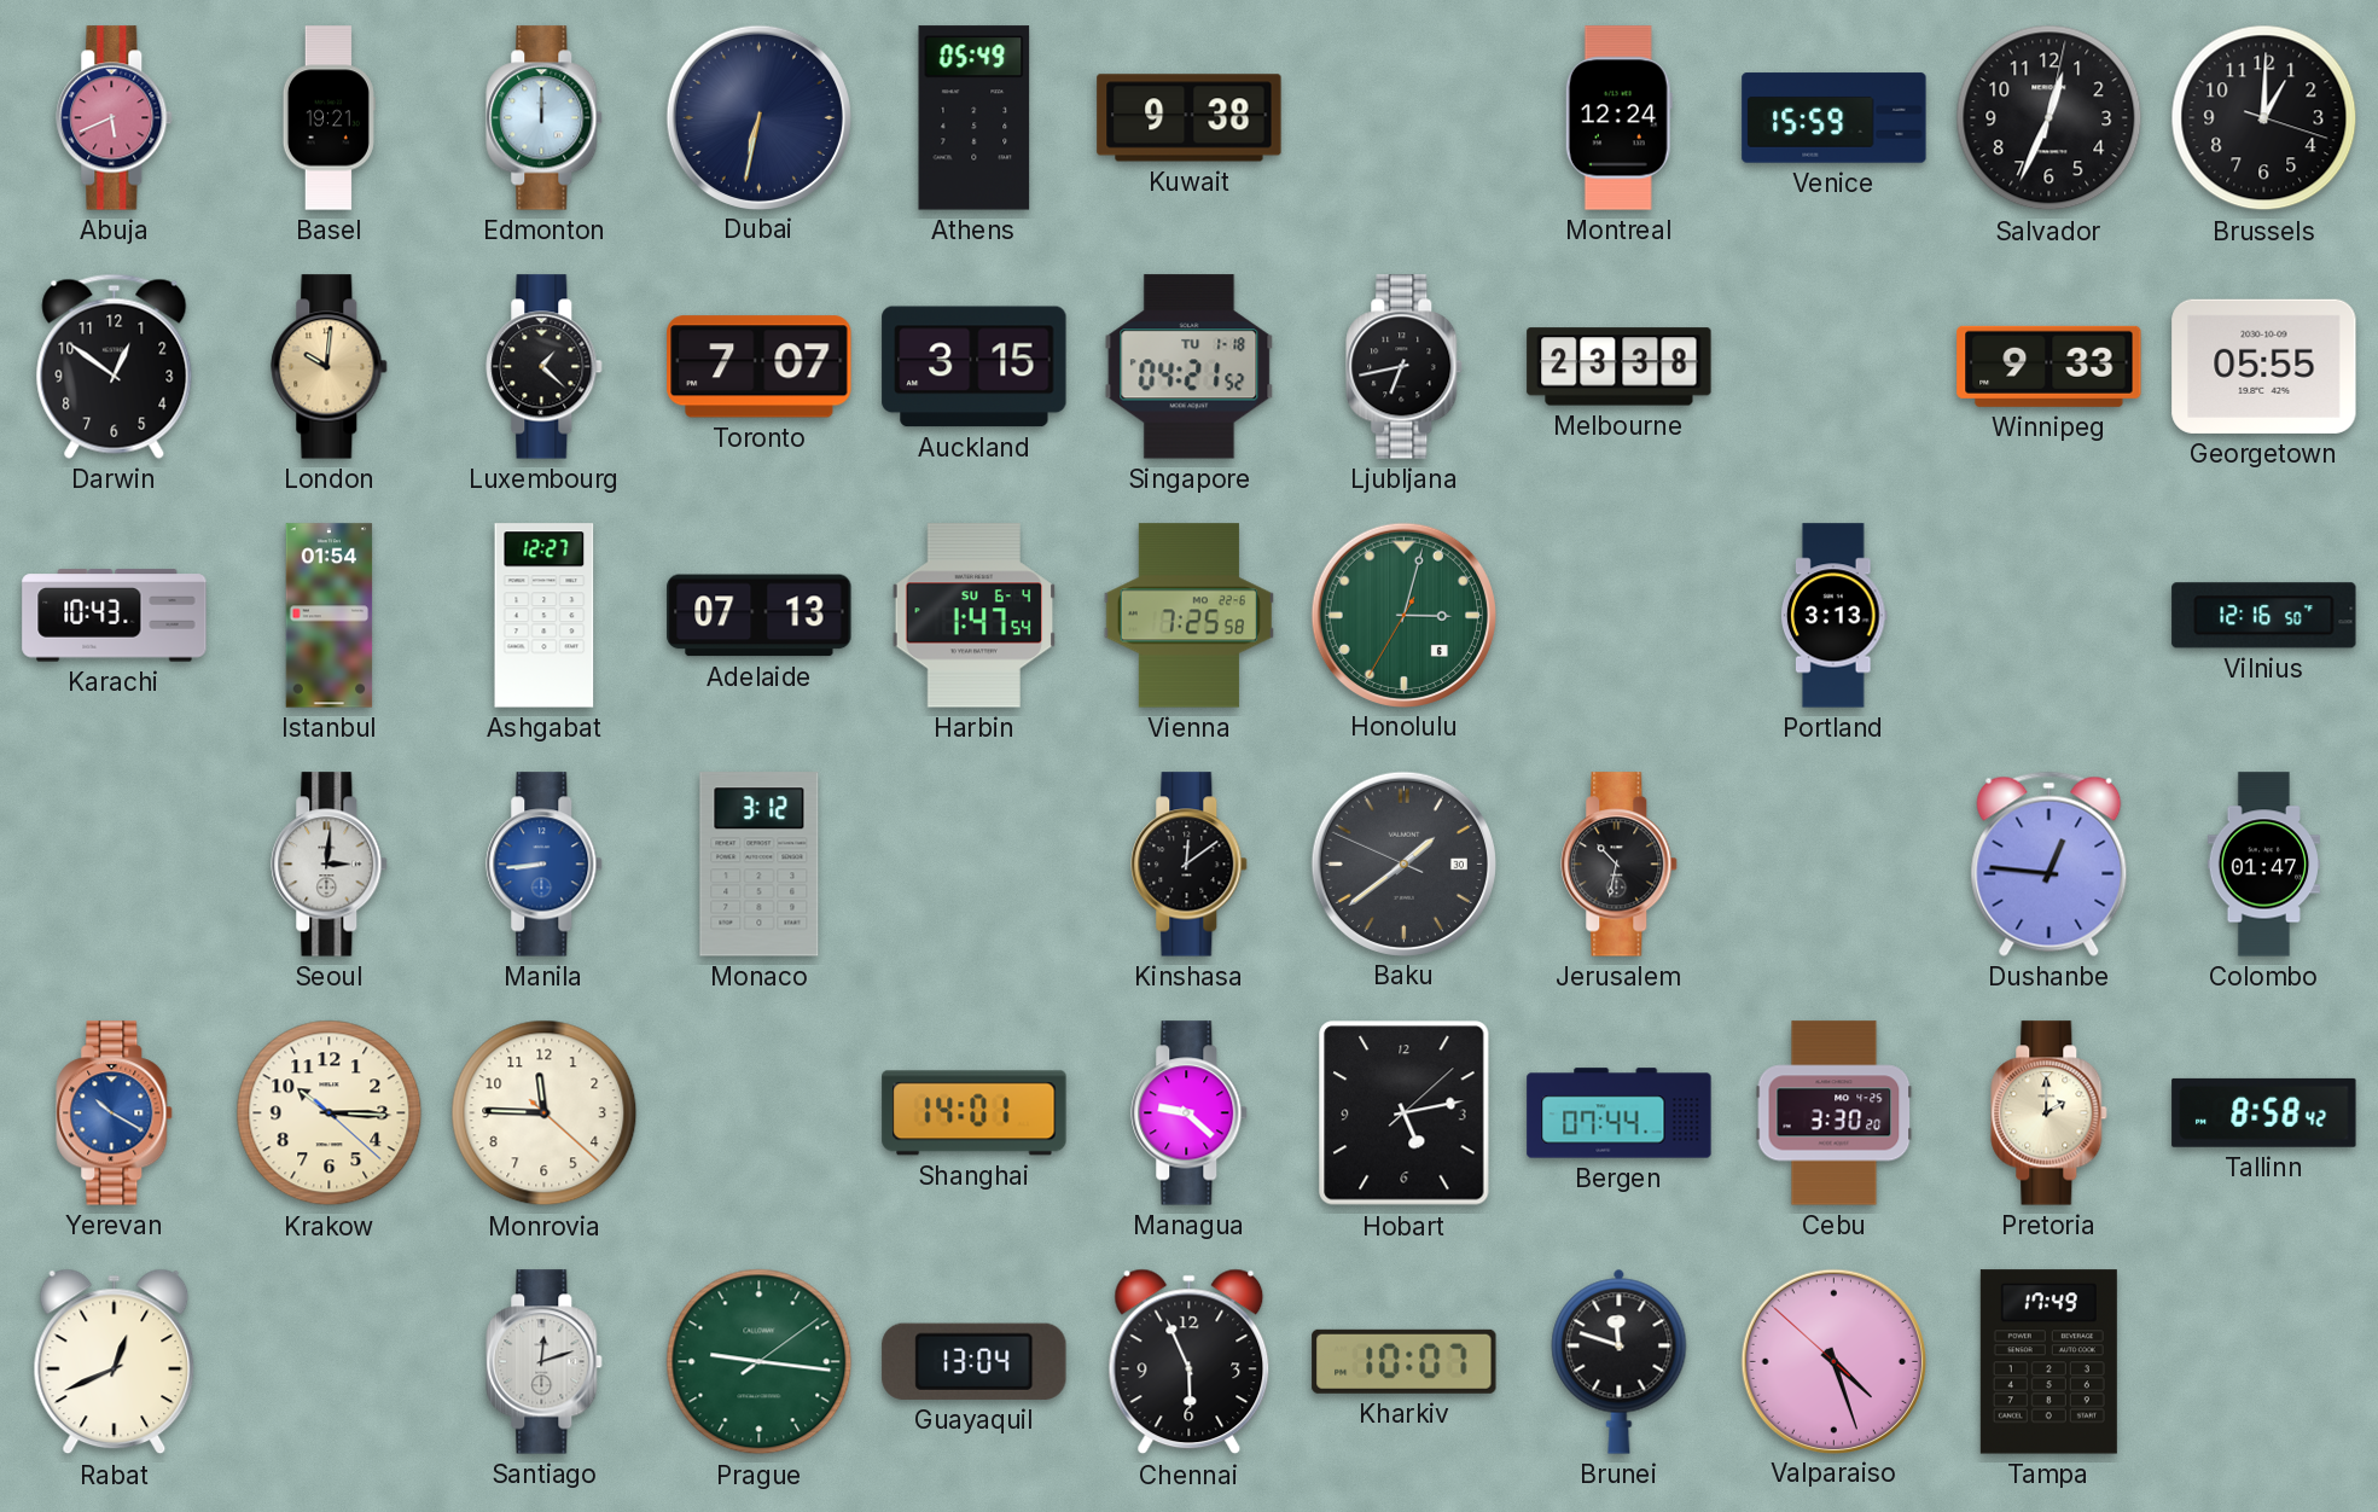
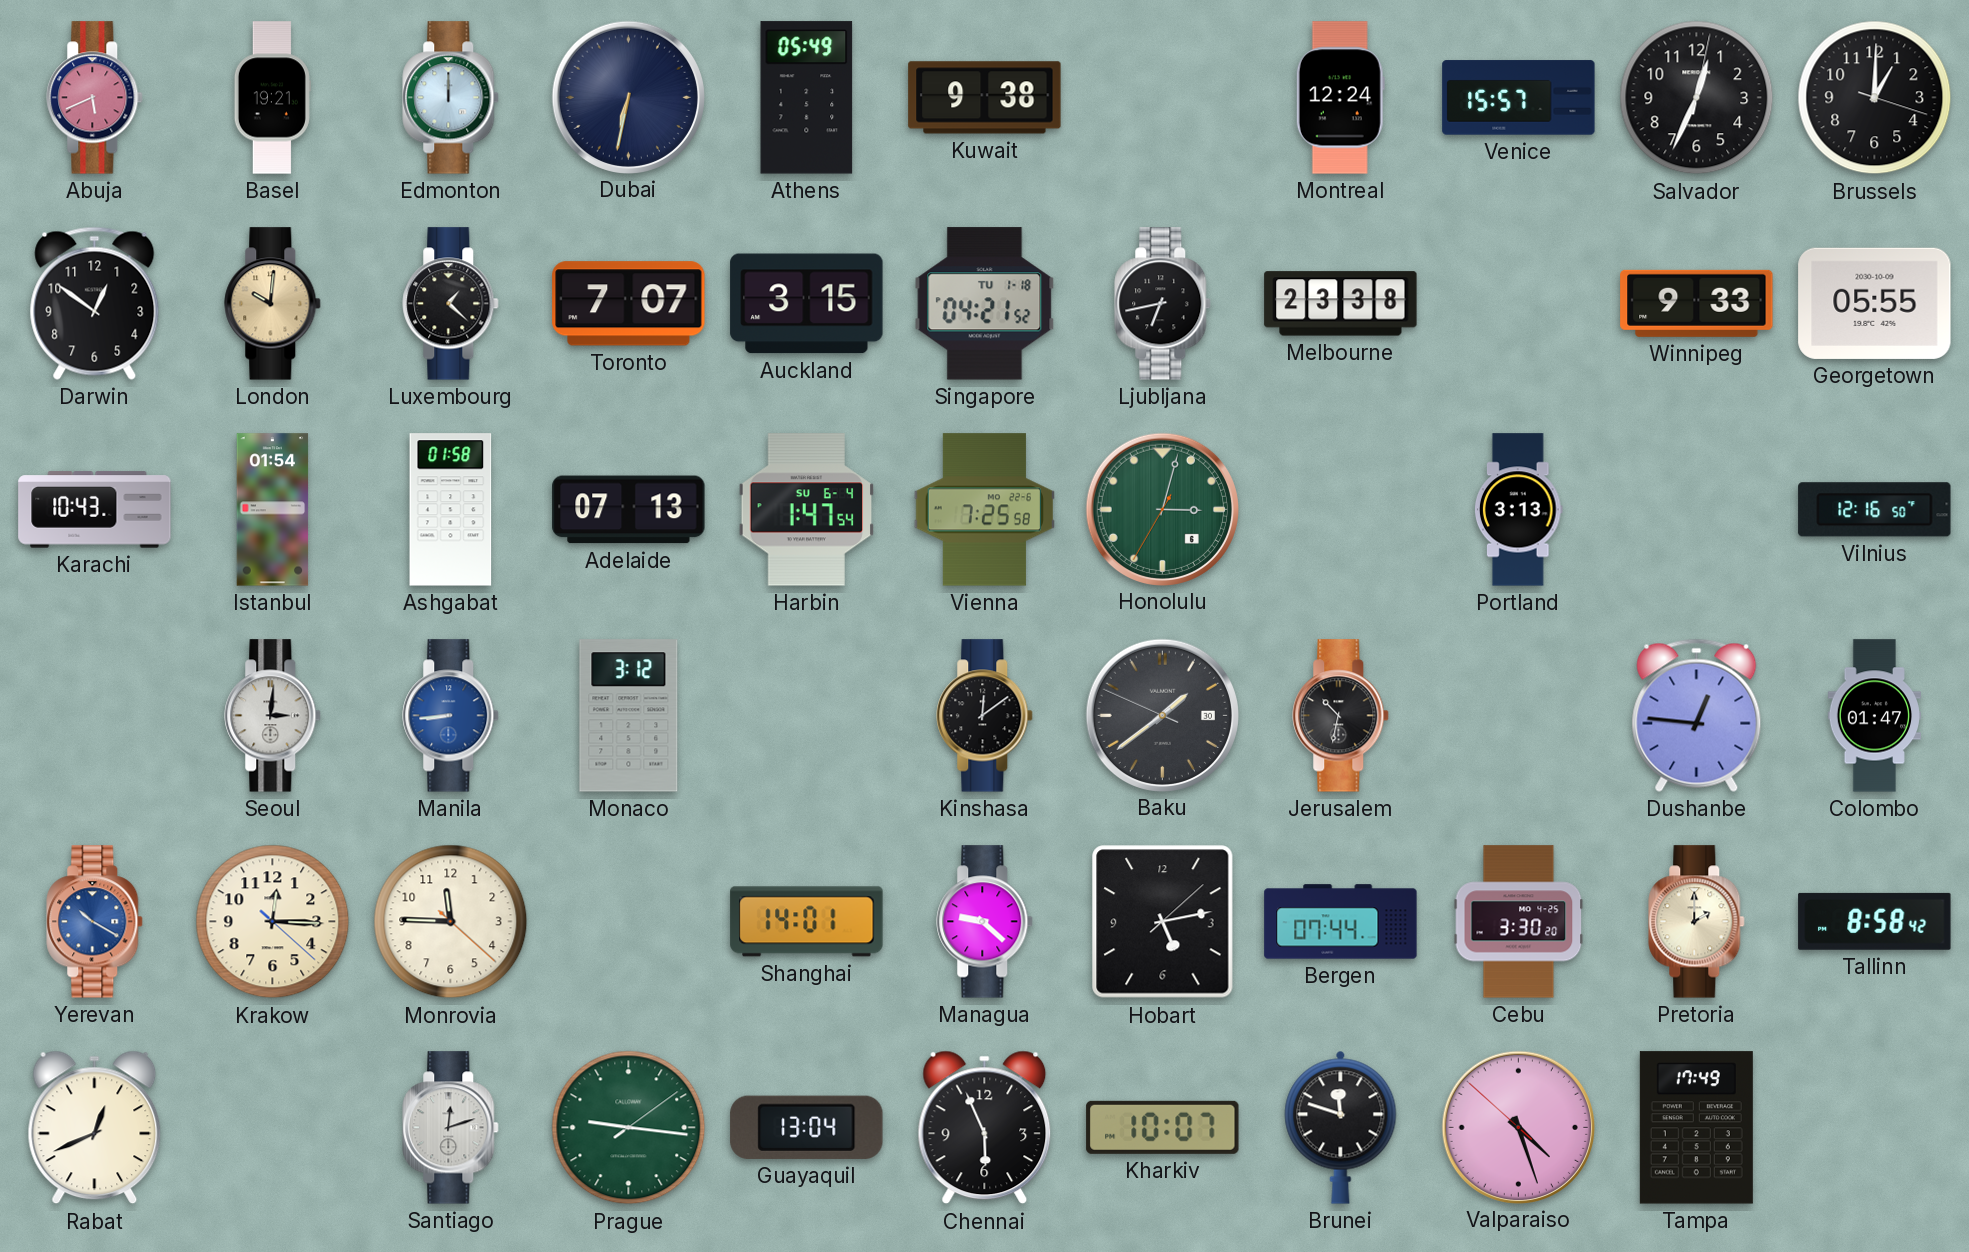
Venice: 15:59 -> 15:57
Ashgabat: 12:27 -> 01:58
Krakow: 10:15 -> 12:15
